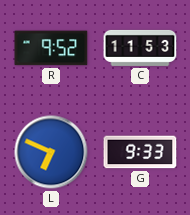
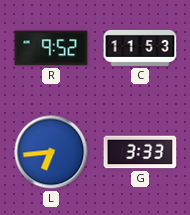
L: 6:49 -> 6:44
G: 9:33 -> 3:33
